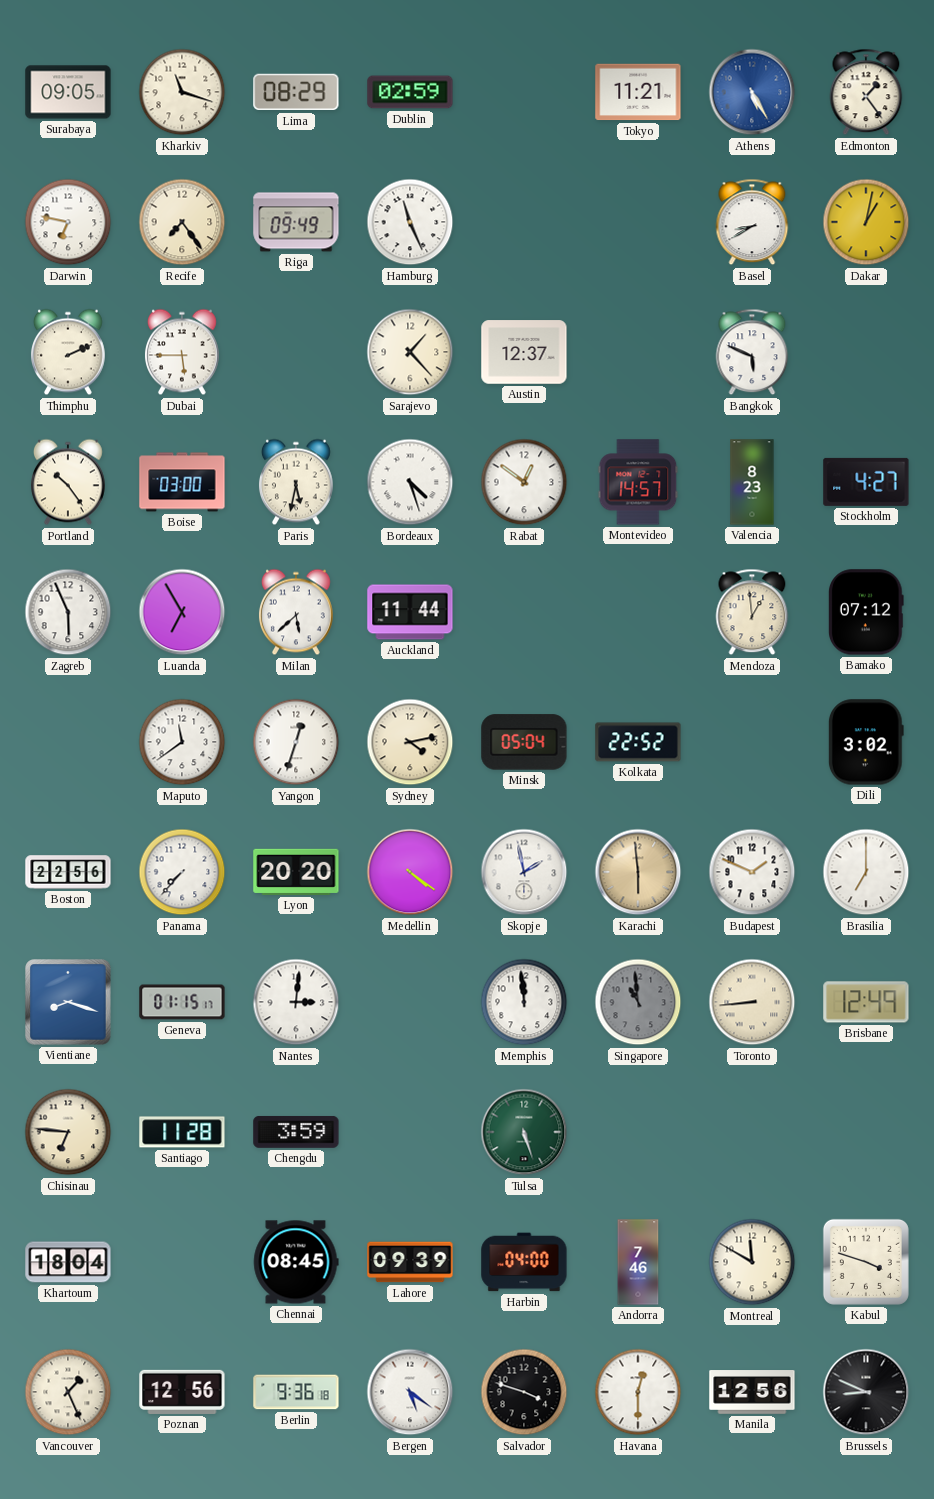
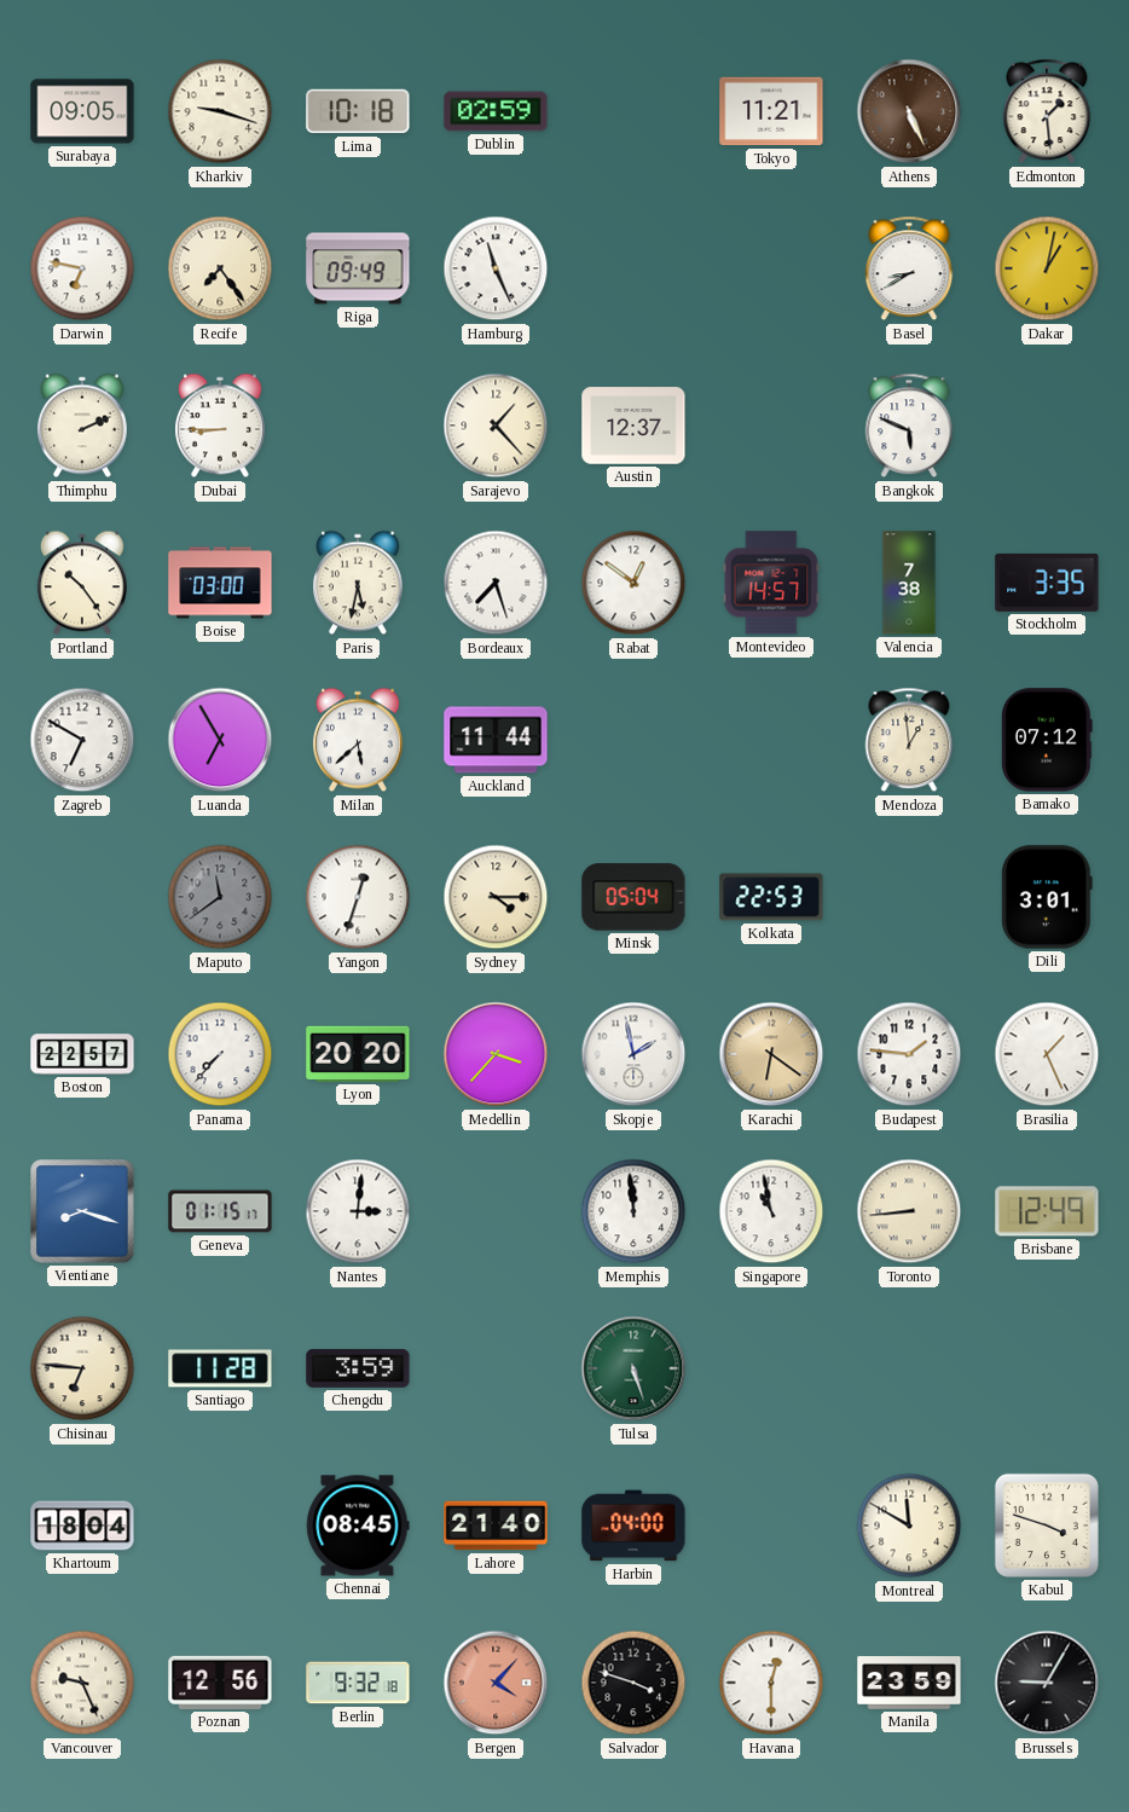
Kharkiv: 11:18 -> 9:18
Lima: 08:29 -> 10:18
Athens: 5:25 -> 5:26
Athens dial: blue -> brown
Edmonton: 1:24 -> 1:29
Dubai: 5:45 -> 8:45
Bordeaux: 4:27 -> 7:27
Valencia: 8:23 -> 7:38
Stockholm: 4:27 -> 3:35
Zagreb: 5:56 -> 6:50
Maputo dial: white -> grey
Sydney: 4:13 -> 4:15
Kolkata: 22:52 -> 22:53
Dili: 3:02 -> 3:01
Boston: 22:56 -> 22:57
Medellin: 4:21 -> 3:37
Karachi: 5:59 -> 6:21
Budapest: 1:49 -> 1:46
Brasilia: 7:00 -> 1:26
Singapore: 10:59 -> 10:58
Singapore dial: grey -> white
Lahore: 09:39 -> 21:40
Andorra: 7:46 -> none
Vancouver: 1:26 -> 9:26
Berlin: 9:36 -> 9:32
Bergen: 5:21 -> 4:07
Bergen dial: white -> salmon
Manila: 12:56 -> 23:59
Brussels: 8:49 -> 9:05
